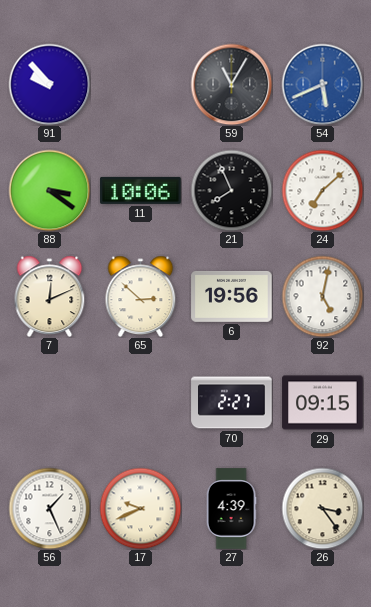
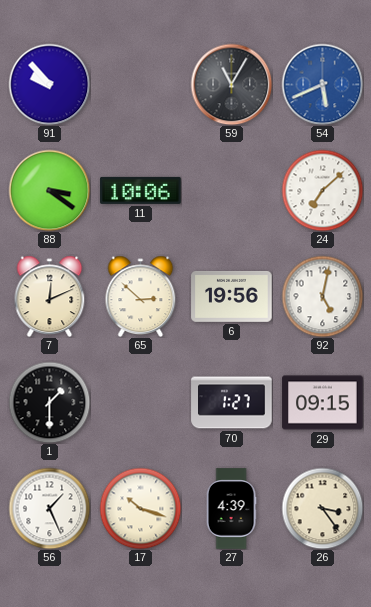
21: 7:56 -> none
1: none -> 1:30
70: 2:27 -> 1:27
17: 9:41 -> 10:18
